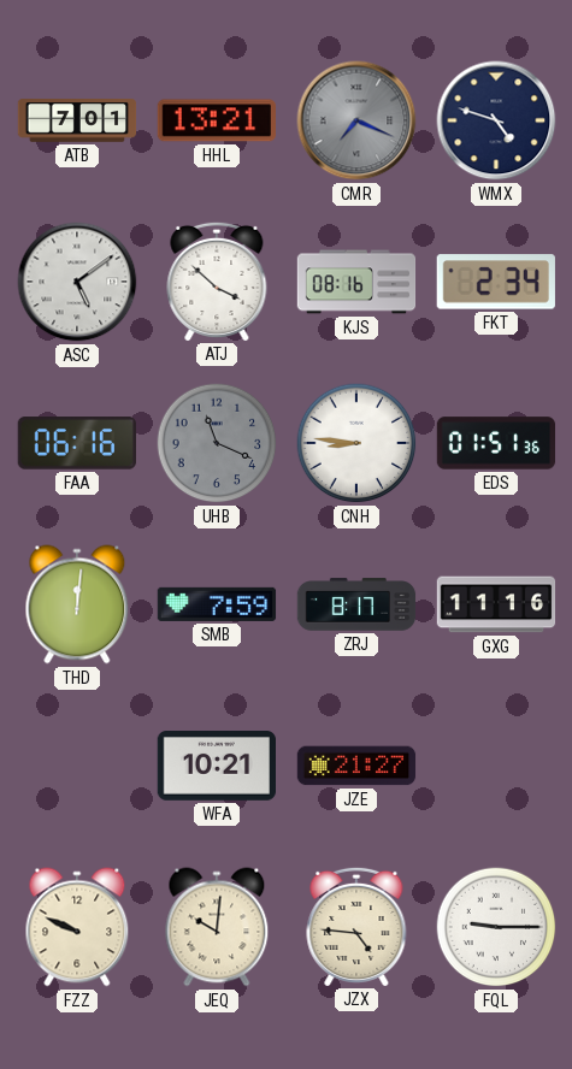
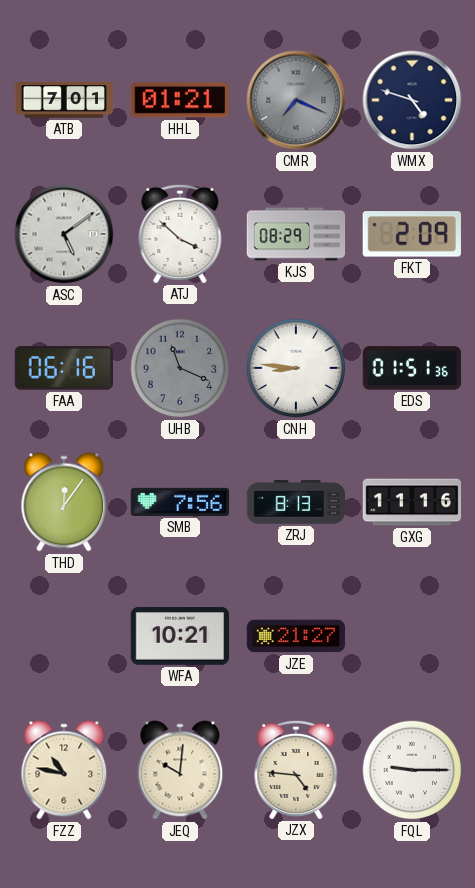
HHL: 13:21 -> 01:21
KJS: 08:16 -> 08:29
FKT: 2:34 -> 2:09
THD: 12:01 -> 12:06
SMB: 7:59 -> 7:56
ZRJ: 8:17 -> 8:13
FZZ: 9:49 -> 10:47
